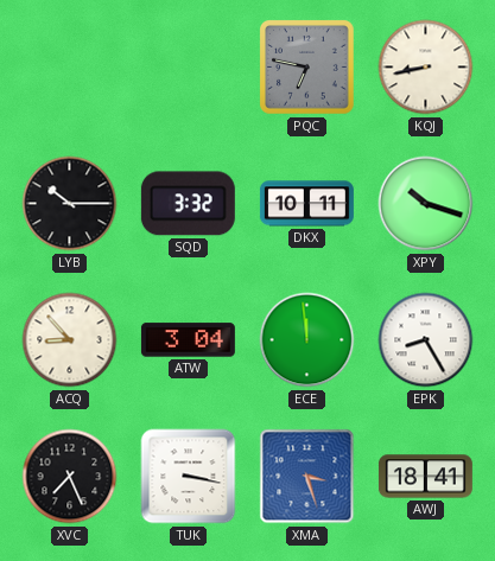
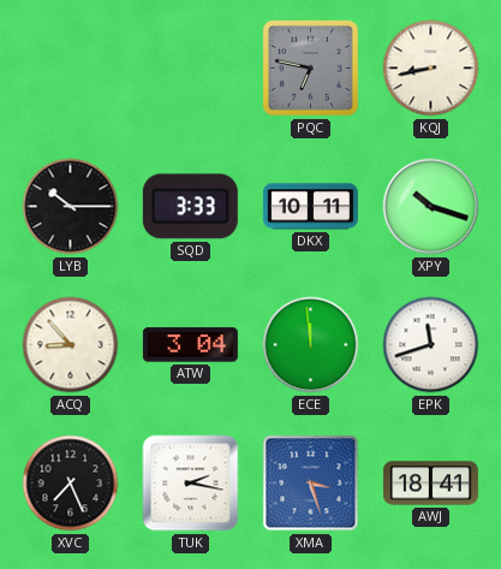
SQD: 3:32 -> 3:33
EPK: 8:25 -> 11:42
TUK: 3:17 -> 2:17
